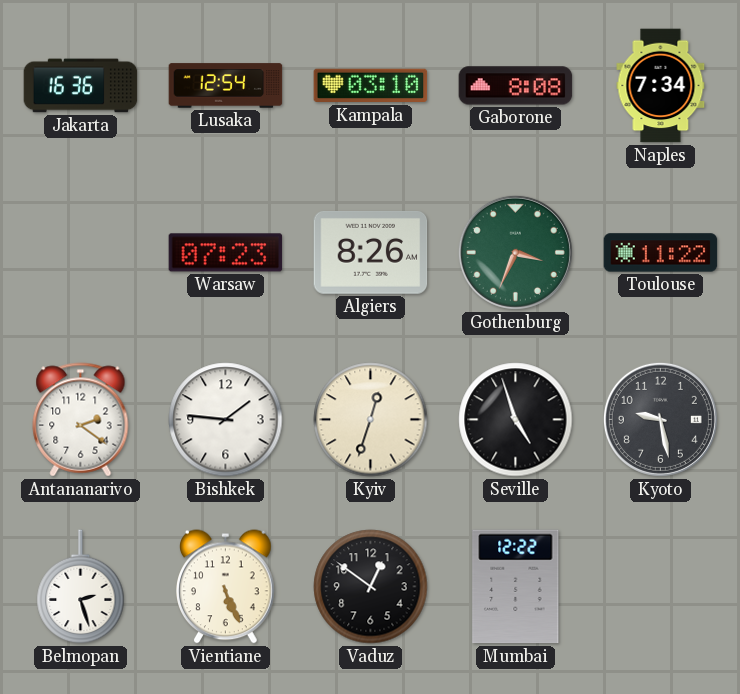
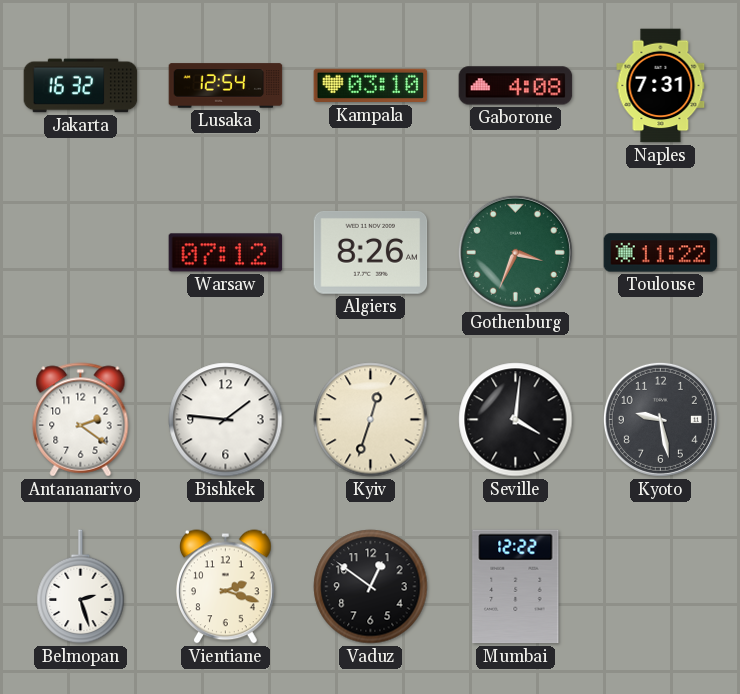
Jakarta: 16:36 -> 16:32
Gaborone: 8:08 -> 4:08
Naples: 7:34 -> 7:31
Warsaw: 07:23 -> 07:12
Seville: 4:57 -> 4:01
Vientiane: 5:26 -> 2:18
